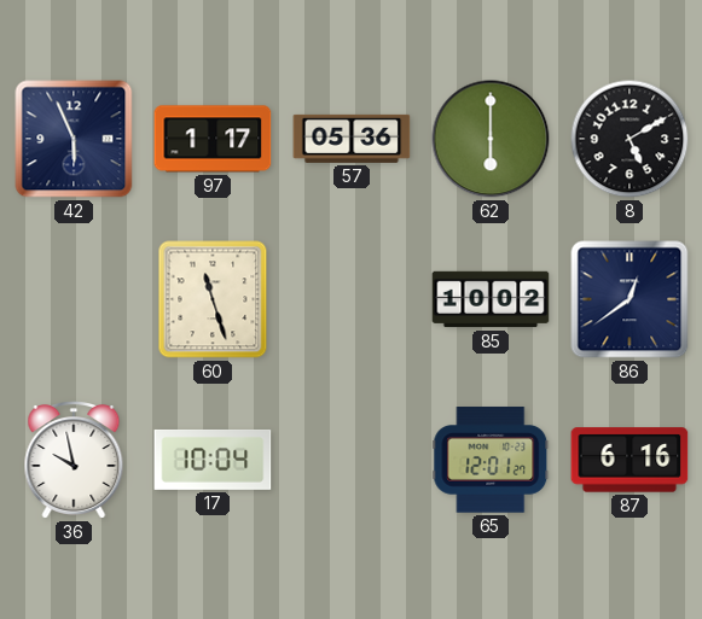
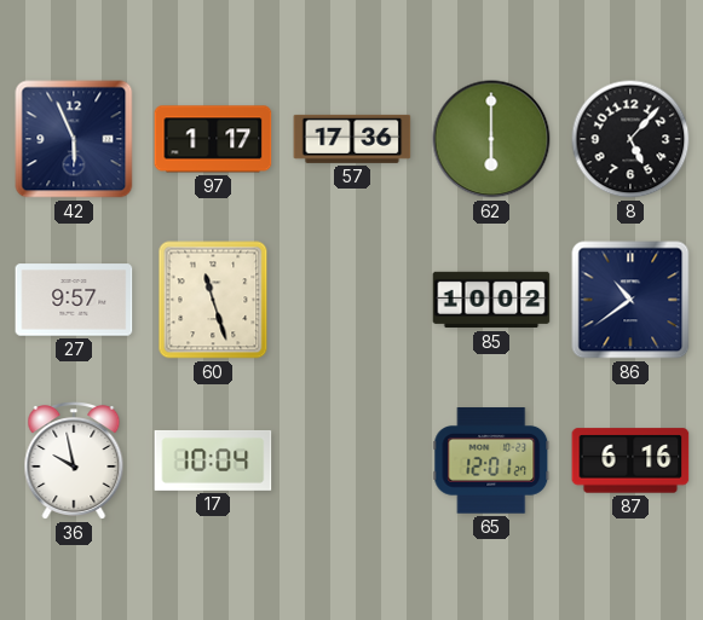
57: 05:36 -> 17:36
8: 5:10 -> 5:07
27: none -> 9:57
86: 12:39 -> 10:39
